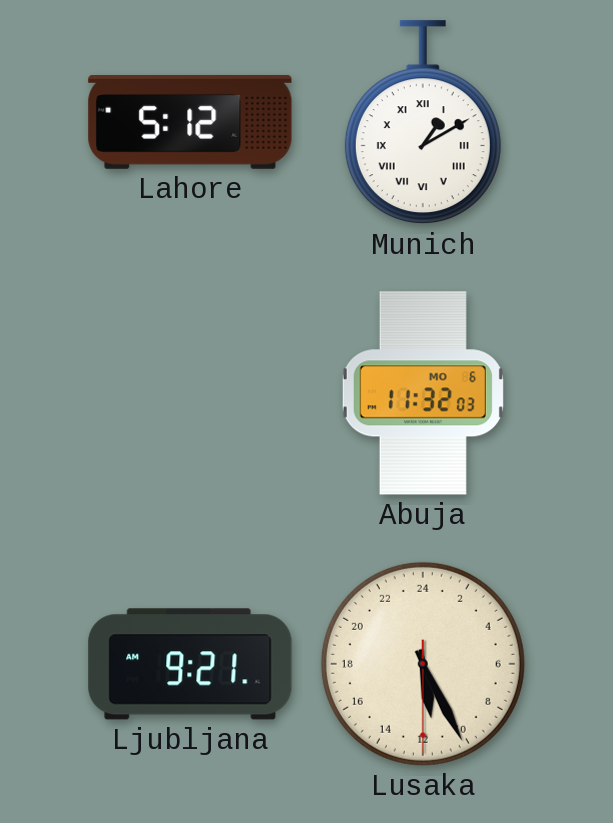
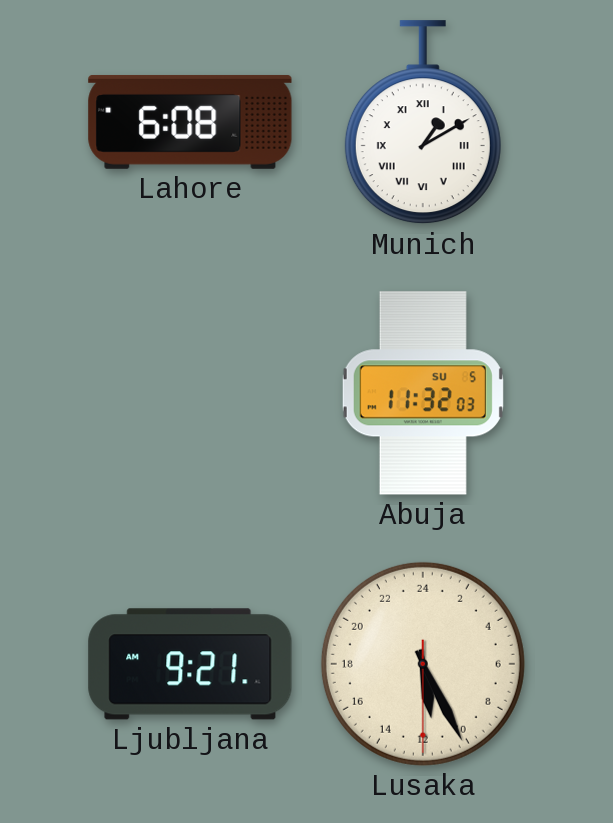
Lahore: 5:12 -> 6:08
Abuja date: MO 6 -> SU 5
